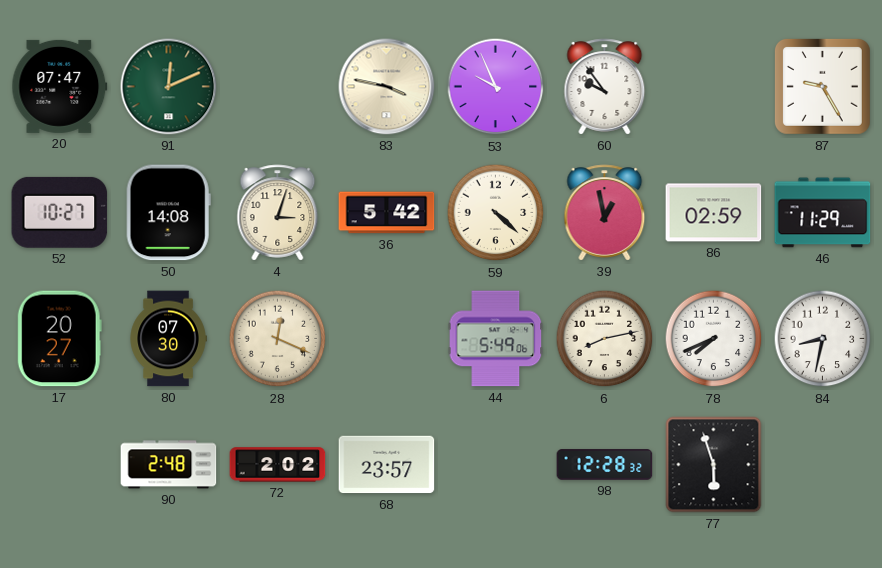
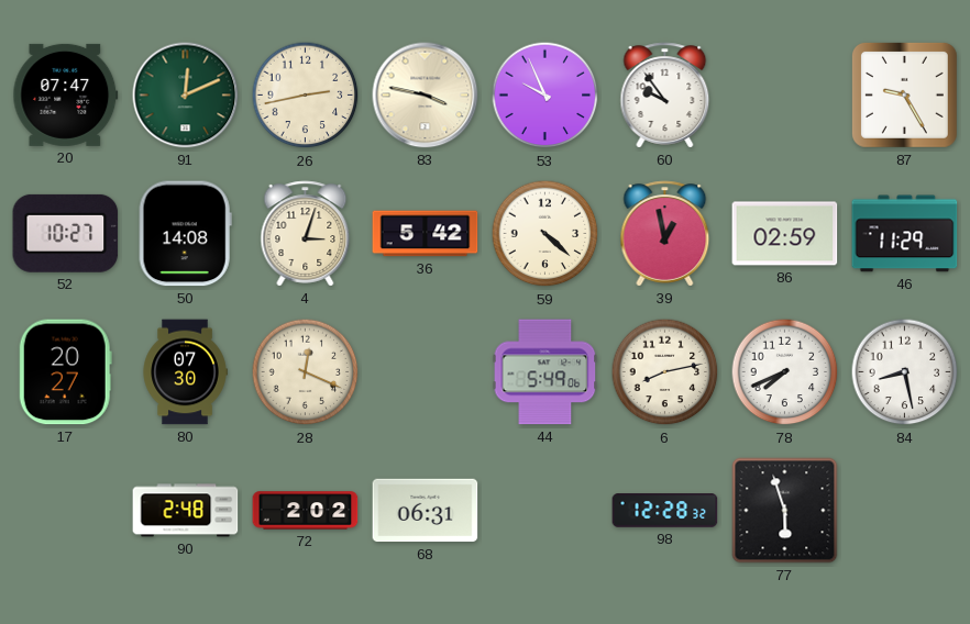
26: none -> 2:43
84: 8:32 -> 8:28
68: 23:57 -> 06:31
